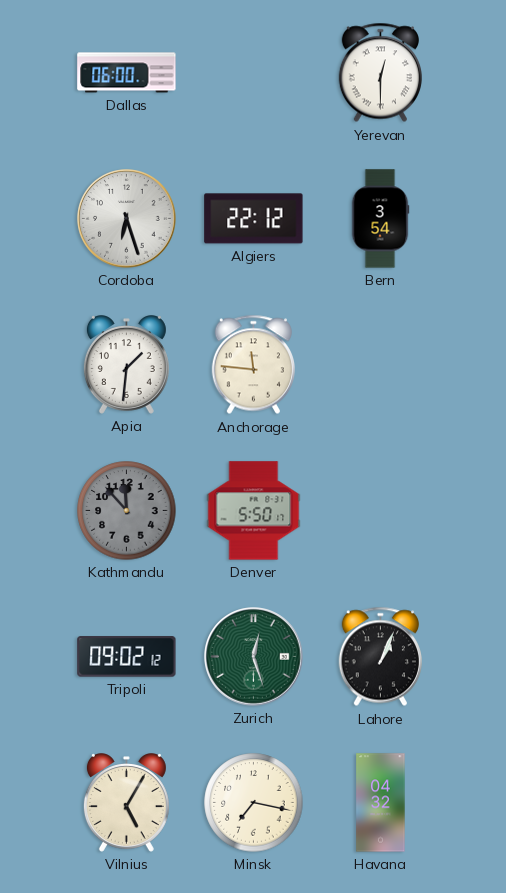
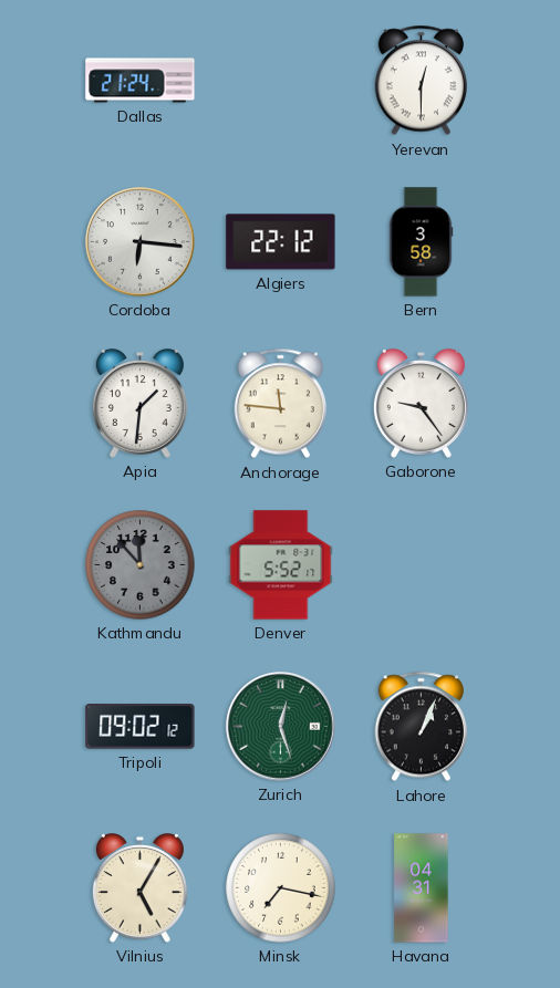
Dallas: 06:00 -> 21:24
Cordoba: 6:27 -> 6:16
Bern: 3:54 -> 3:58
Gaborone: none -> 9:24
Denver: 5:50 -> 5:52
Havana: 04:32 -> 04:31
